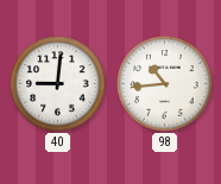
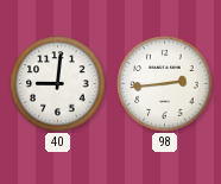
98: 10:44 -> 2:44
